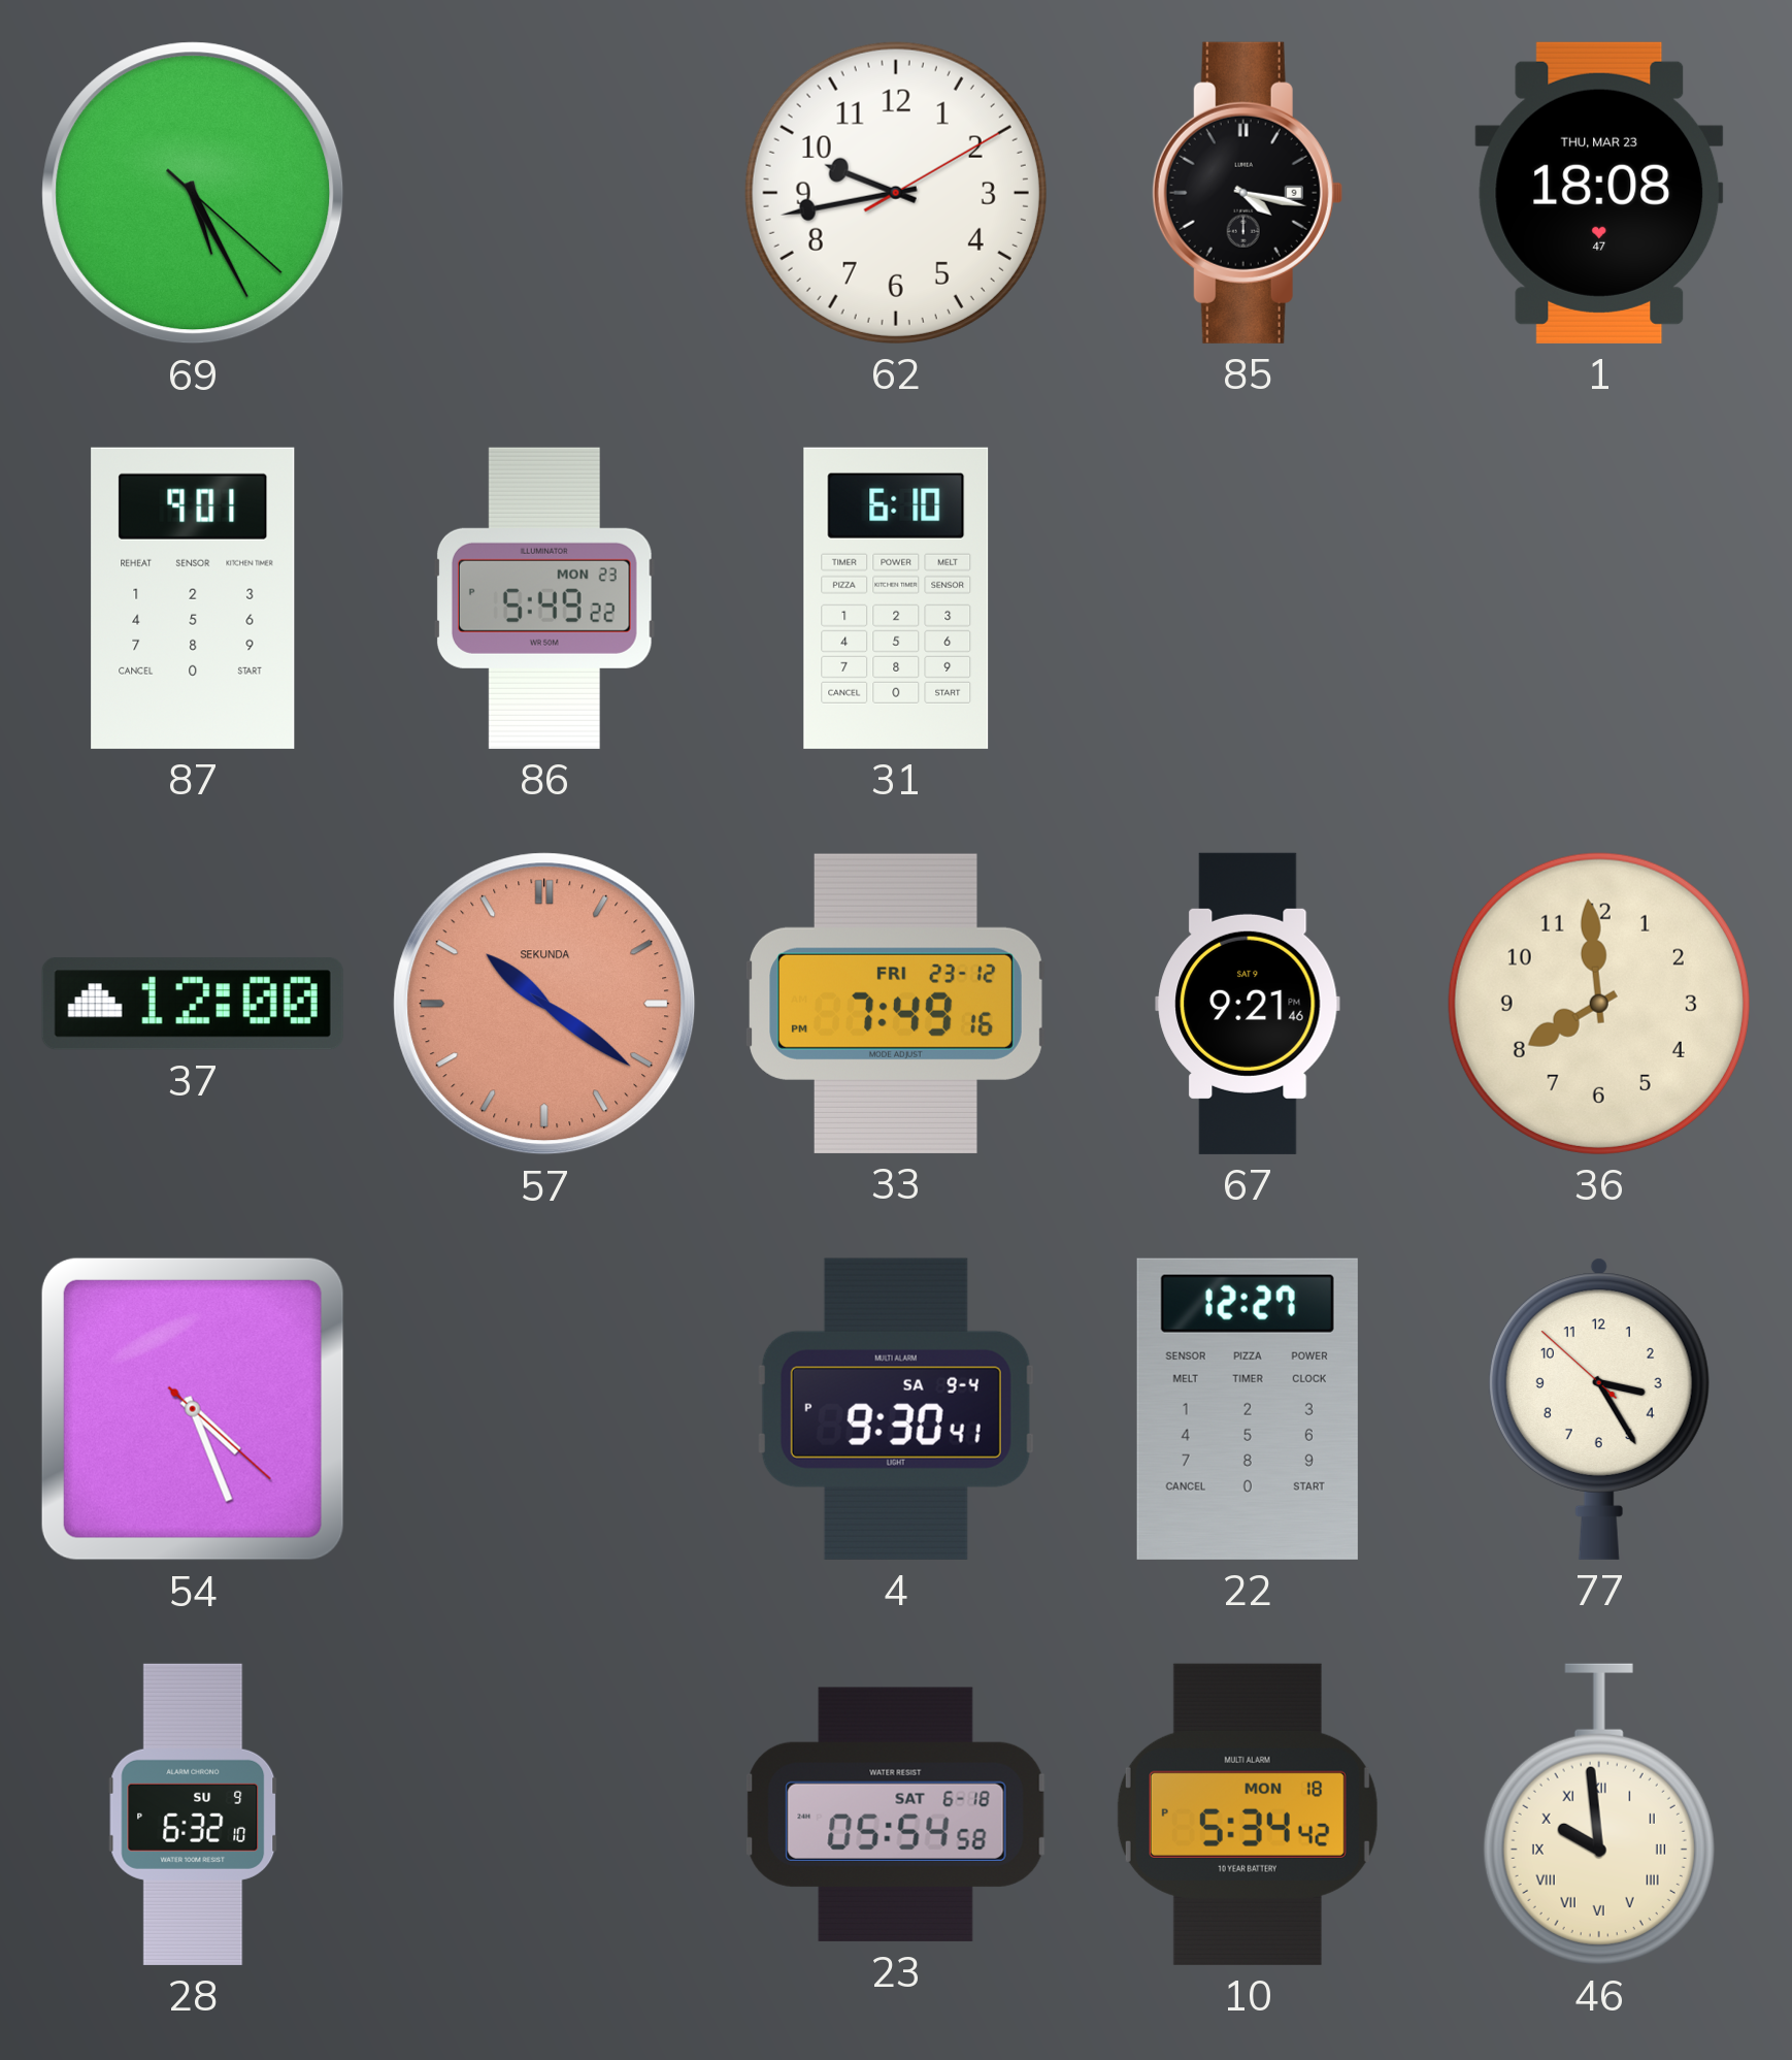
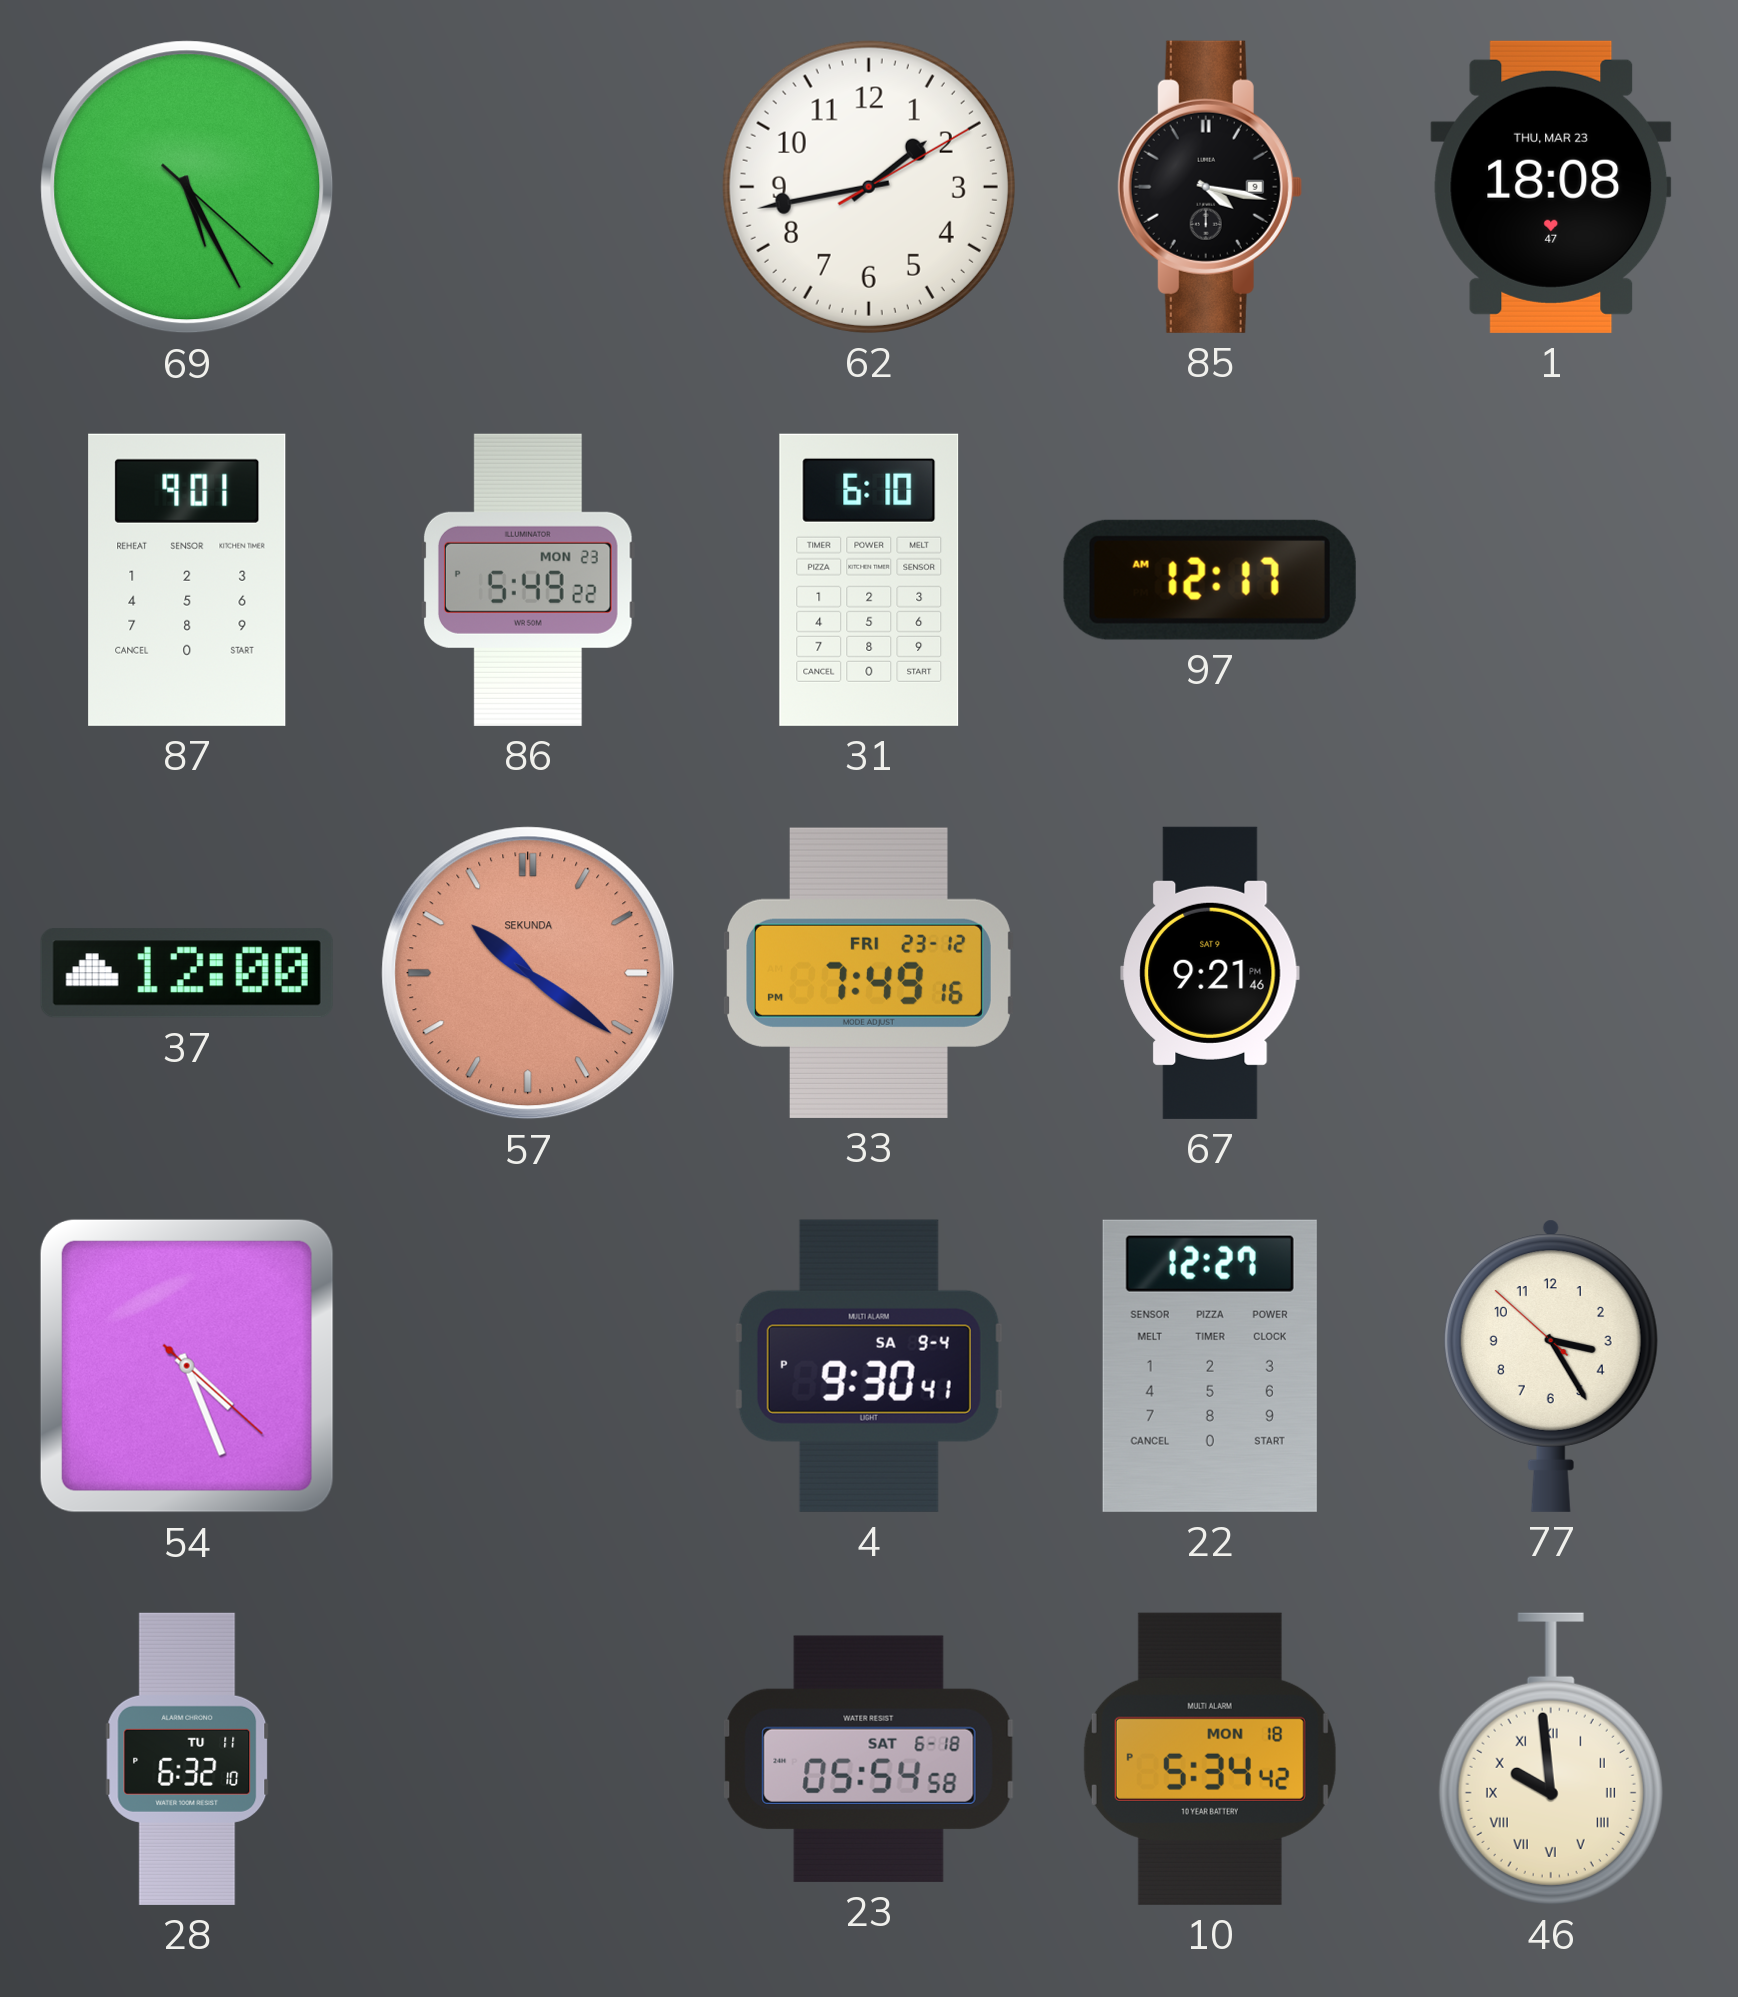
62: 9:43 -> 1:43
97: none -> 12:17
36: 7:59 -> none
28 date: SU 9 -> TU 11
